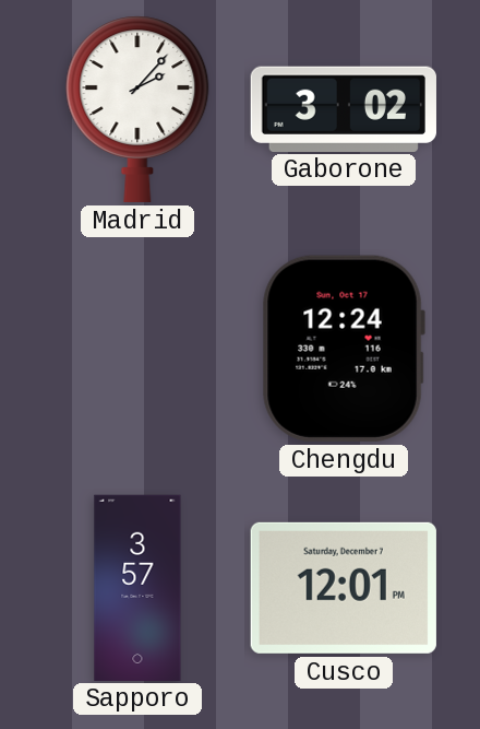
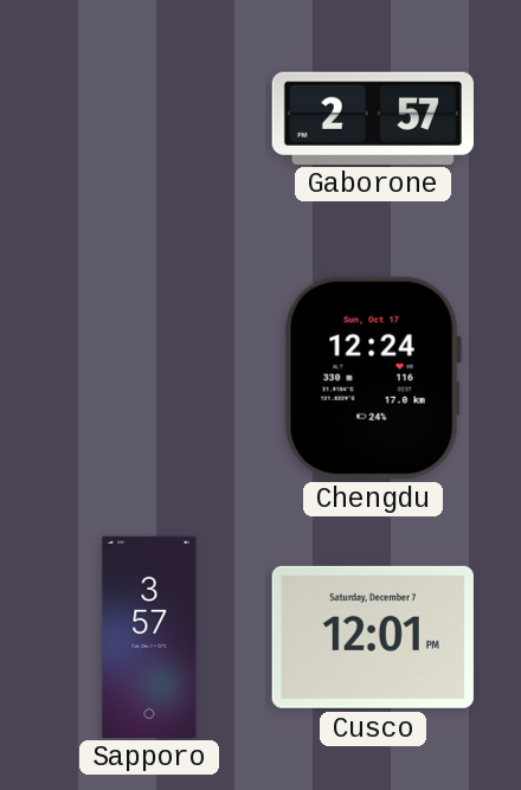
Madrid: 2:07 -> none
Gaborone: 3:02 -> 2:57
